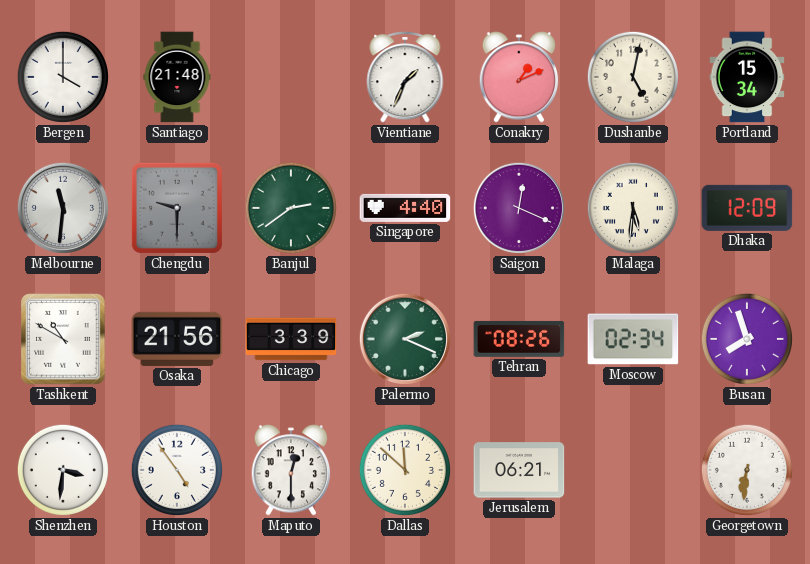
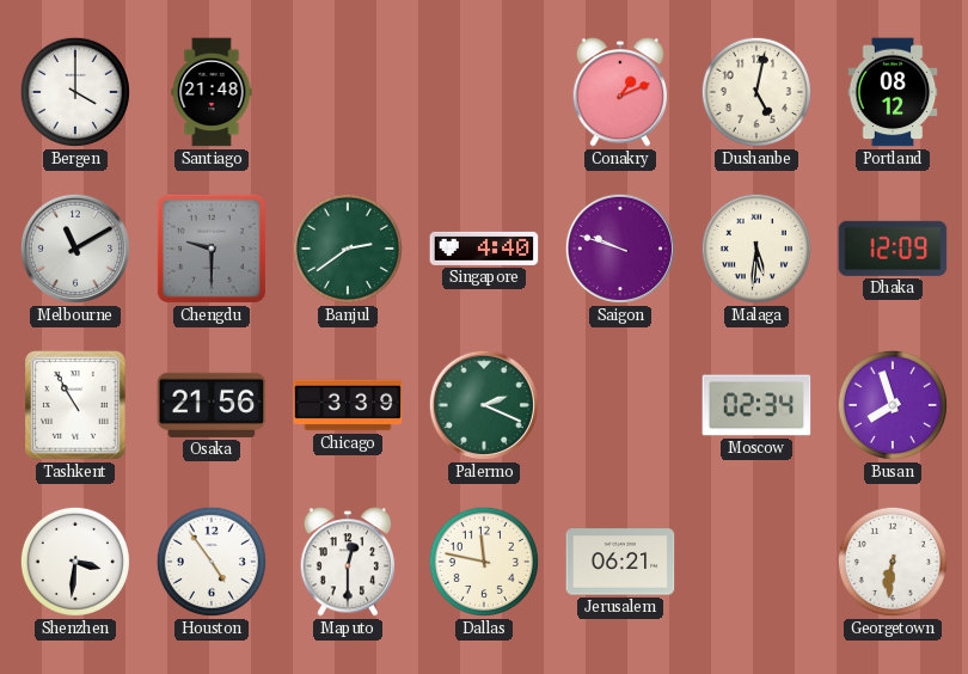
Vientiane: 1:34 -> none
Portland: 15:34 -> 08:12
Melbourne: 11:31 -> 11:10
Saigon: 12:19 -> 9:48
Tashkent: 10:50 -> 10:55
Tehran: 08:26 -> none
Dallas: 11:52 -> 11:47
